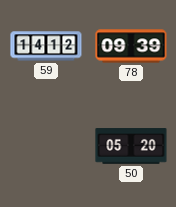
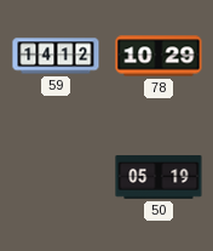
78: 09:39 -> 10:29
50: 05:20 -> 05:19
